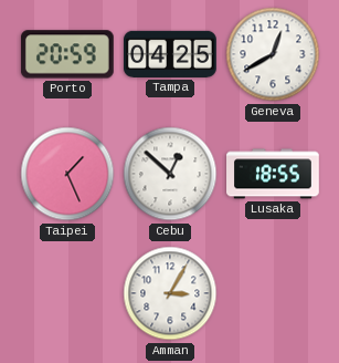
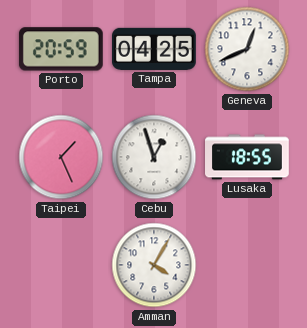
Geneva: 12:40 -> 12:41
Cebu: 12:52 -> 12:57
Amman: 3:05 -> 4:05
